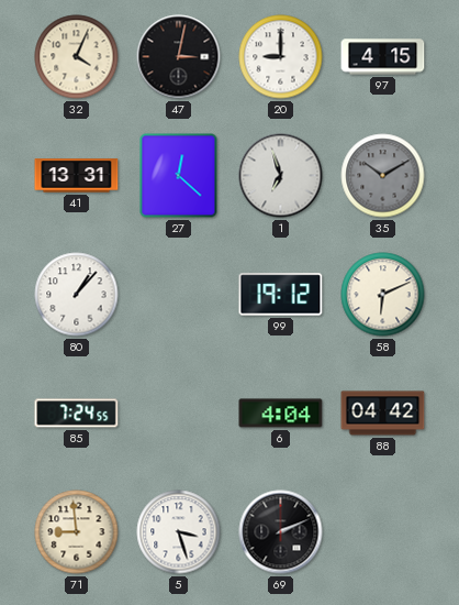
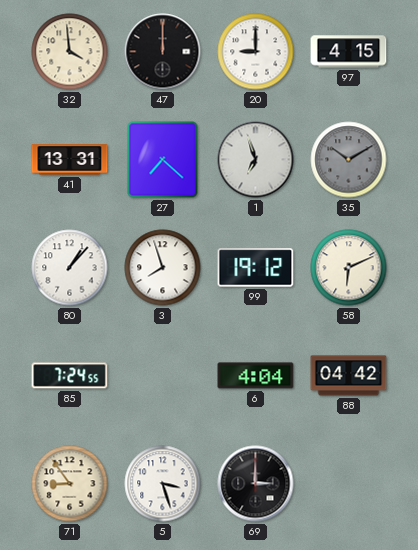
32: 4:04 -> 3:59
47: 3:02 -> 12:00
27: 12:22 -> 7:22
3: none -> 7:57
71: 8:59 -> 8:54
69: 2:11 -> 3:00
